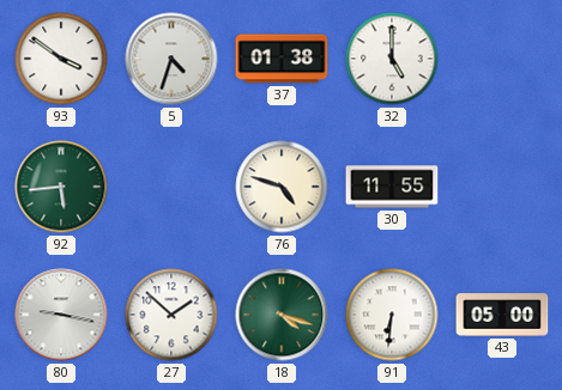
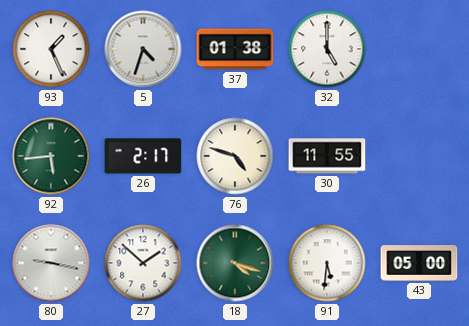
93: 3:51 -> 1:26
26: none -> 2:17
91: 6:31 -> 5:31
